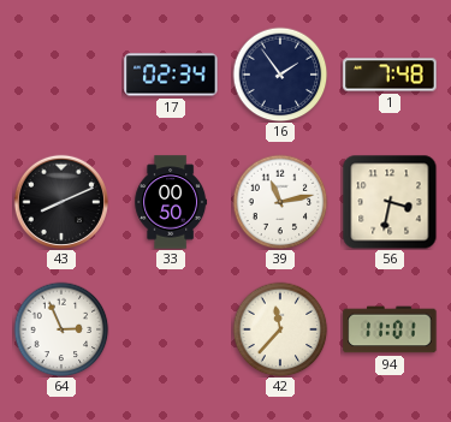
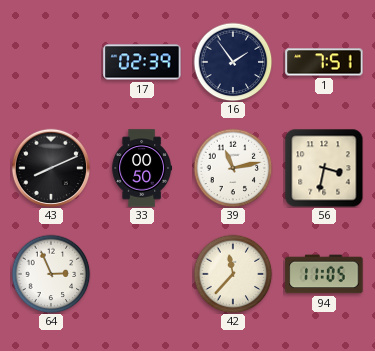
17: 02:34 -> 02:39
1: 7:48 -> 7:51
94: 11:01 -> 11:05
